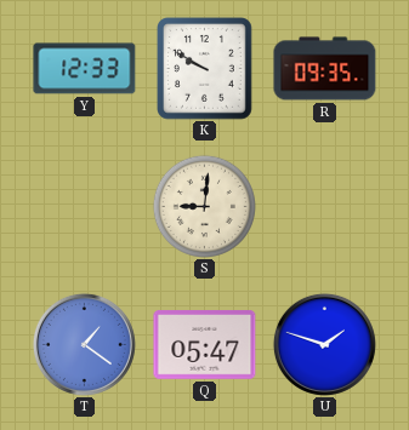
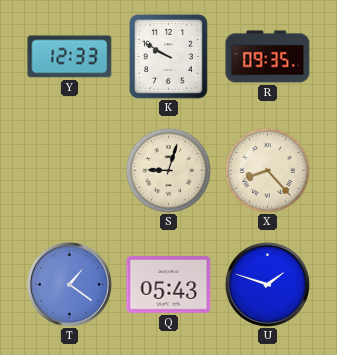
S: 9:01 -> 9:03
X: none -> 8:23
Q: 05:47 -> 05:43
